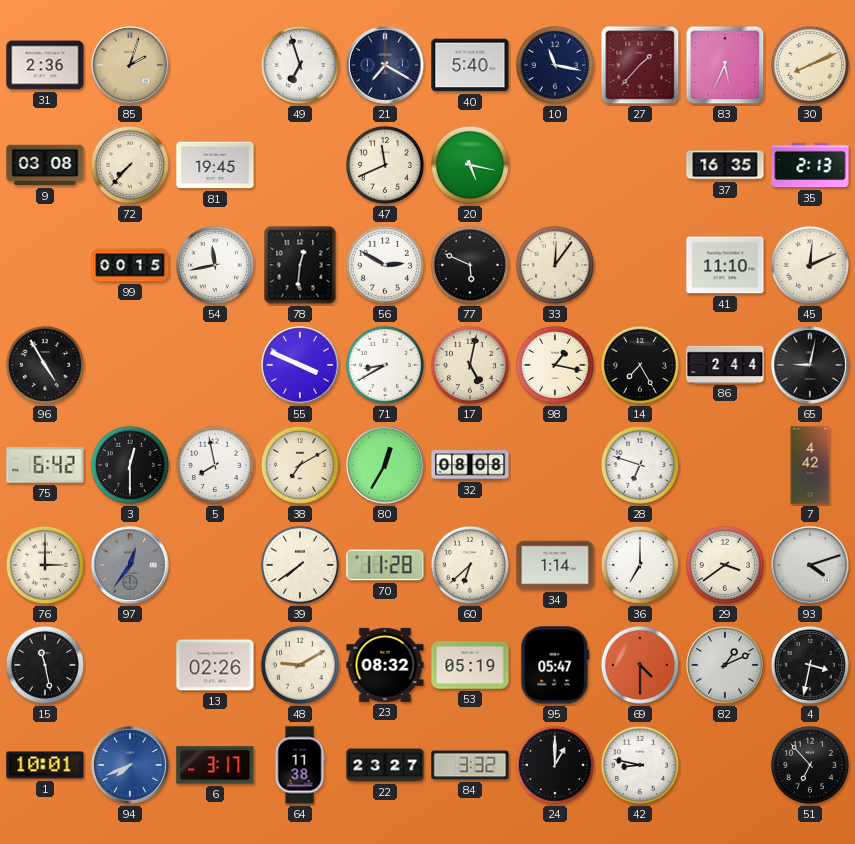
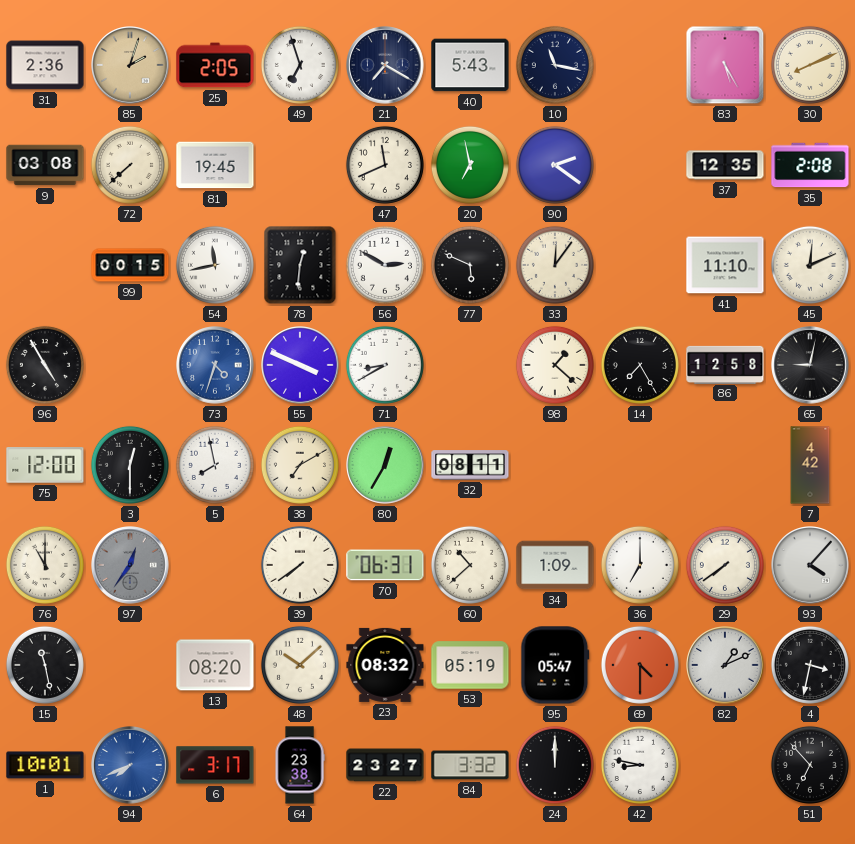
25: none -> 2:05
40: 5:40 -> 5:43
27: 1:37 -> none
83: 5:34 -> 5:25
72: 7:37 -> 7:38
20: 5:17 -> 6:58
90: none -> 2:21
37: 16:35 -> 12:35
35: 2:13 -> 2:08
73: none -> 4:33
17: 5:02 -> none
98: 1:17 -> 1:22
86: 2:44 -> 12:58
75: 6:42 -> 12:00
32: 08:08 -> 08:11
28: 6:48 -> none
76: 3:00 -> 11:00
70: 11:28 -> 06:31
60: 6:38 -> 10:38
34: 1:14 -> 1:09
29: 3:39 -> 7:39
93: 4:12 -> 4:07
13: 02:26 -> 08:20
48: 9:10 -> 10:08
64: 11:38 -> 23:38
24: 1:00 -> 12:00
